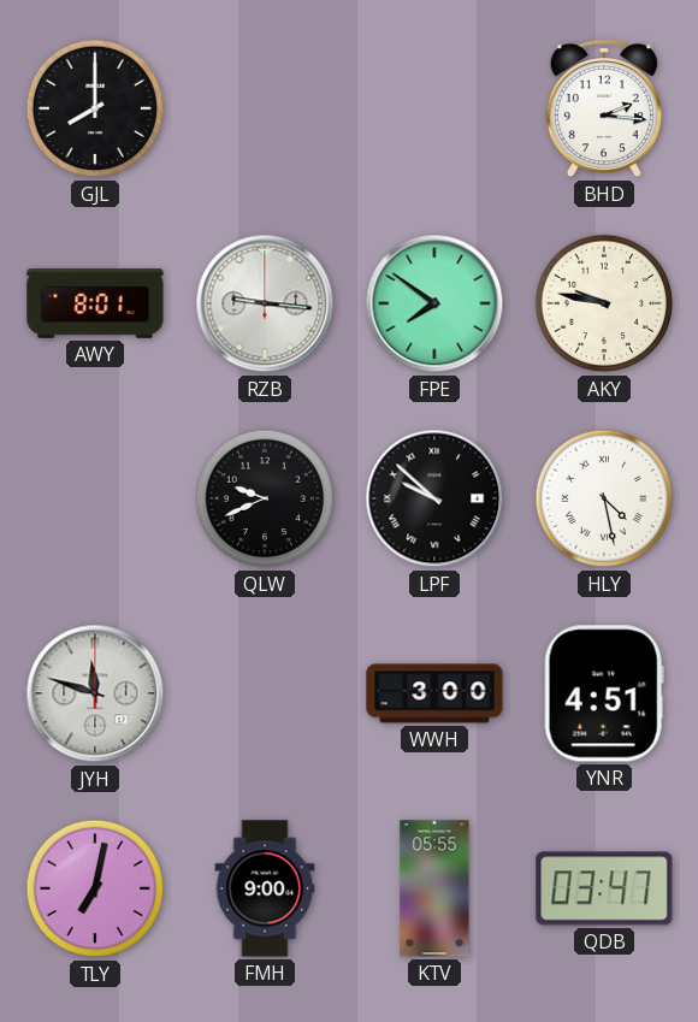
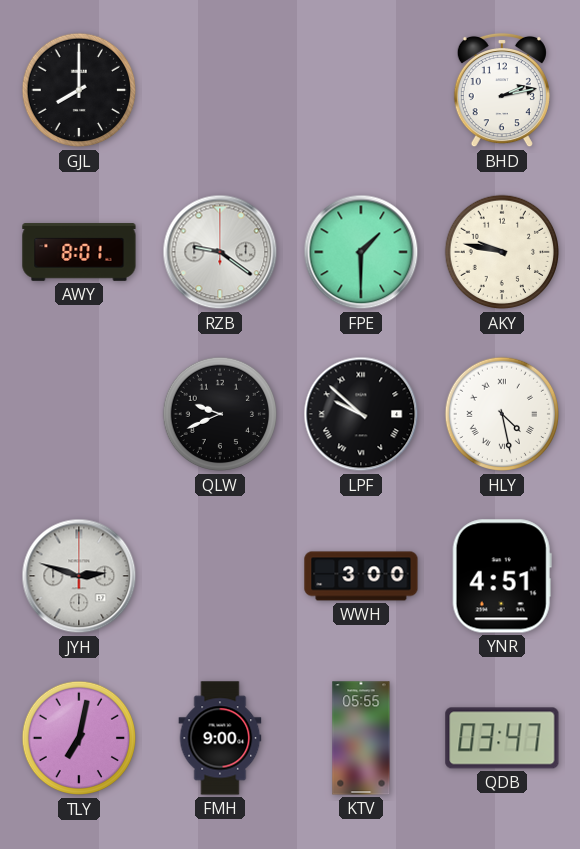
BHD: 2:16 -> 2:13
RZB: 9:16 -> 9:21
FPE: 7:51 -> 1:30
JYH: 11:48 -> 2:48
